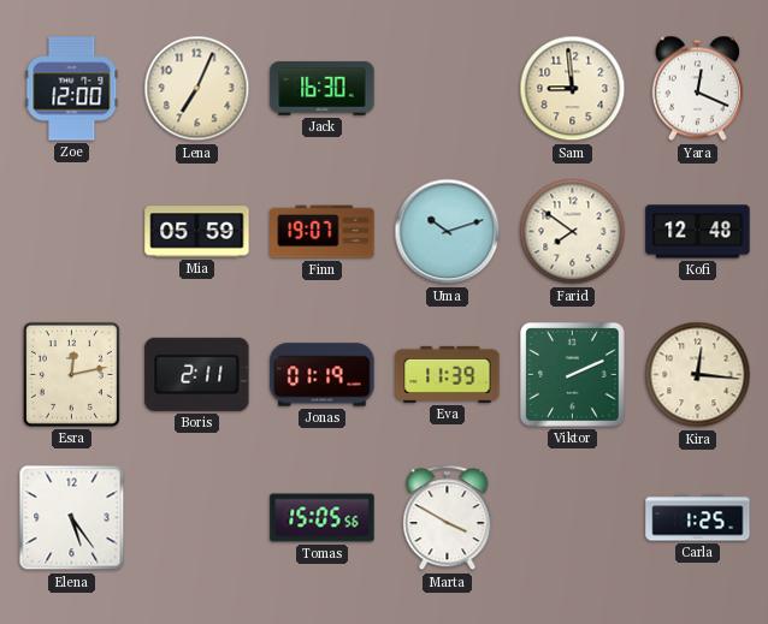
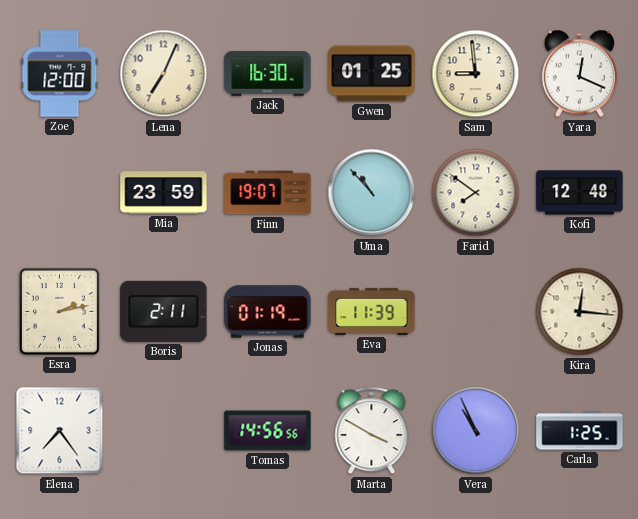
Gwen: none -> 01:25
Mia: 05:59 -> 23:59
Uma: 10:12 -> 10:53
Esra: 12:13 -> 2:13
Viktor: 2:11 -> none
Elena: 5:24 -> 7:24
Tomas: 15:05 -> 14:56
Vera: none -> 10:56
